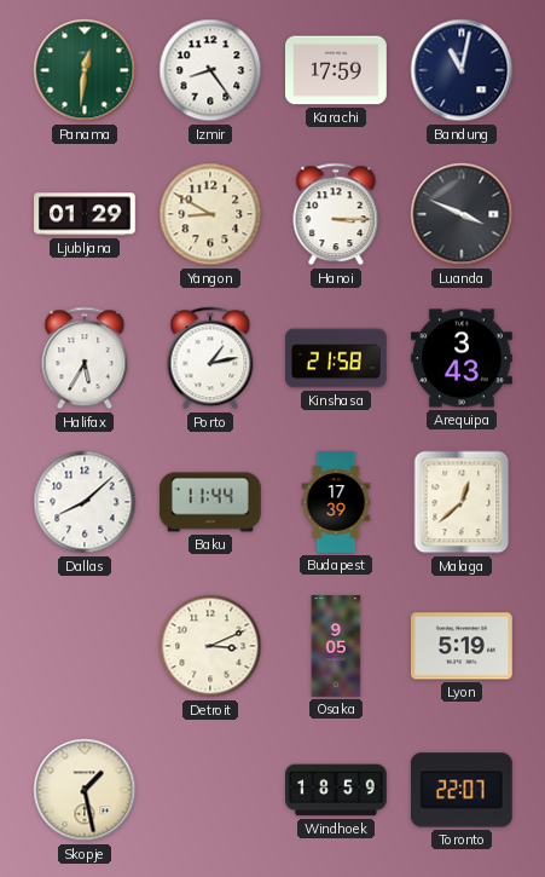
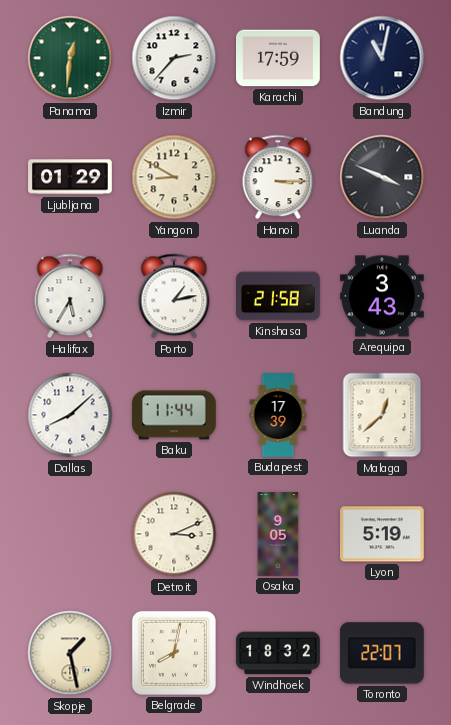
Izmir: 8:24 -> 2:37
Belgrade: none -> 8:02
Windhoek: 18:59 -> 18:32
